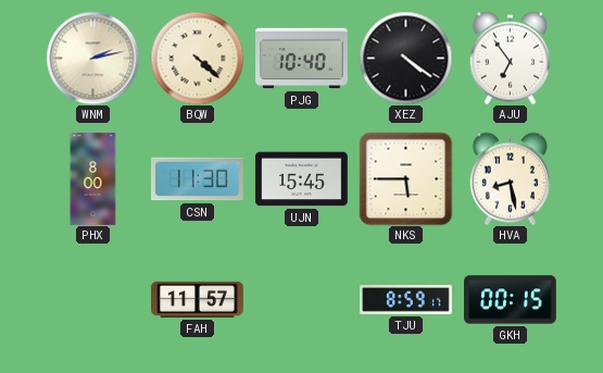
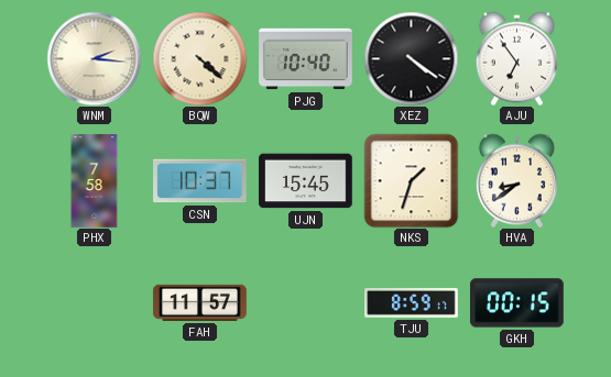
WNM: 2:13 -> 2:16
PHX: 8:00 -> 7:58
CSN: 11:30 -> 10:37
NKS: 5:45 -> 1:33
HVA: 8:28 -> 8:39
